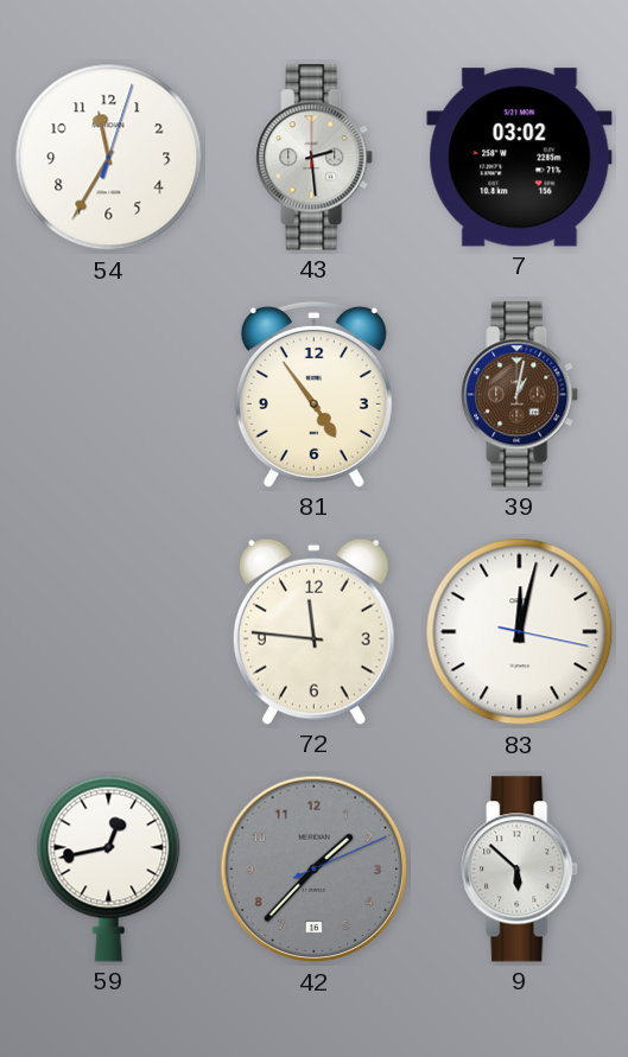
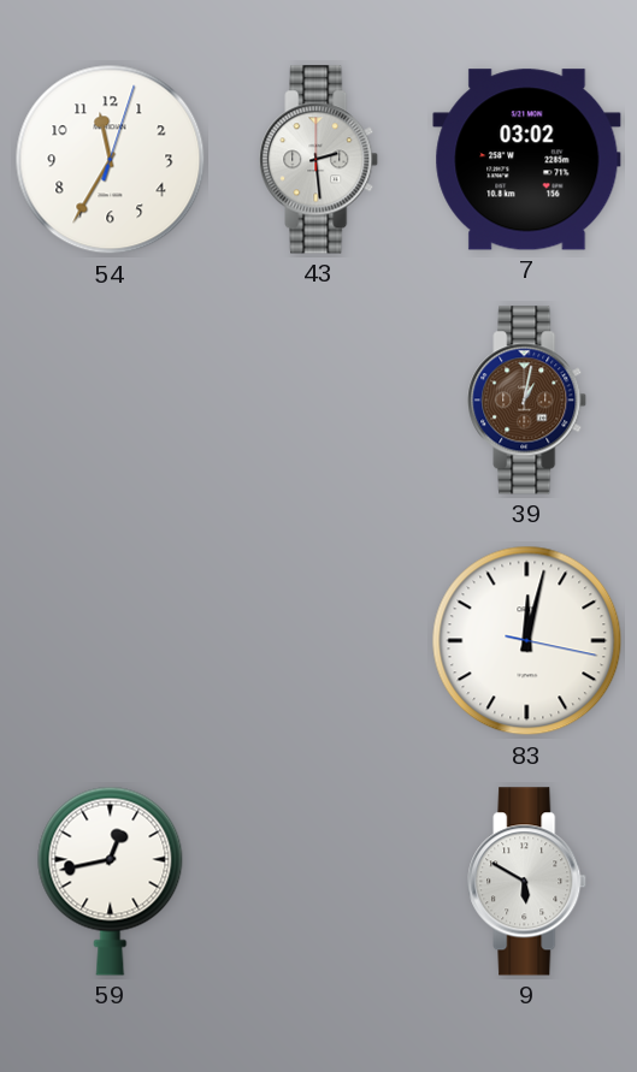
81: 4:54 -> none
72: 11:46 -> none
42: 1:37 -> none
9: 5:52 -> 5:50
